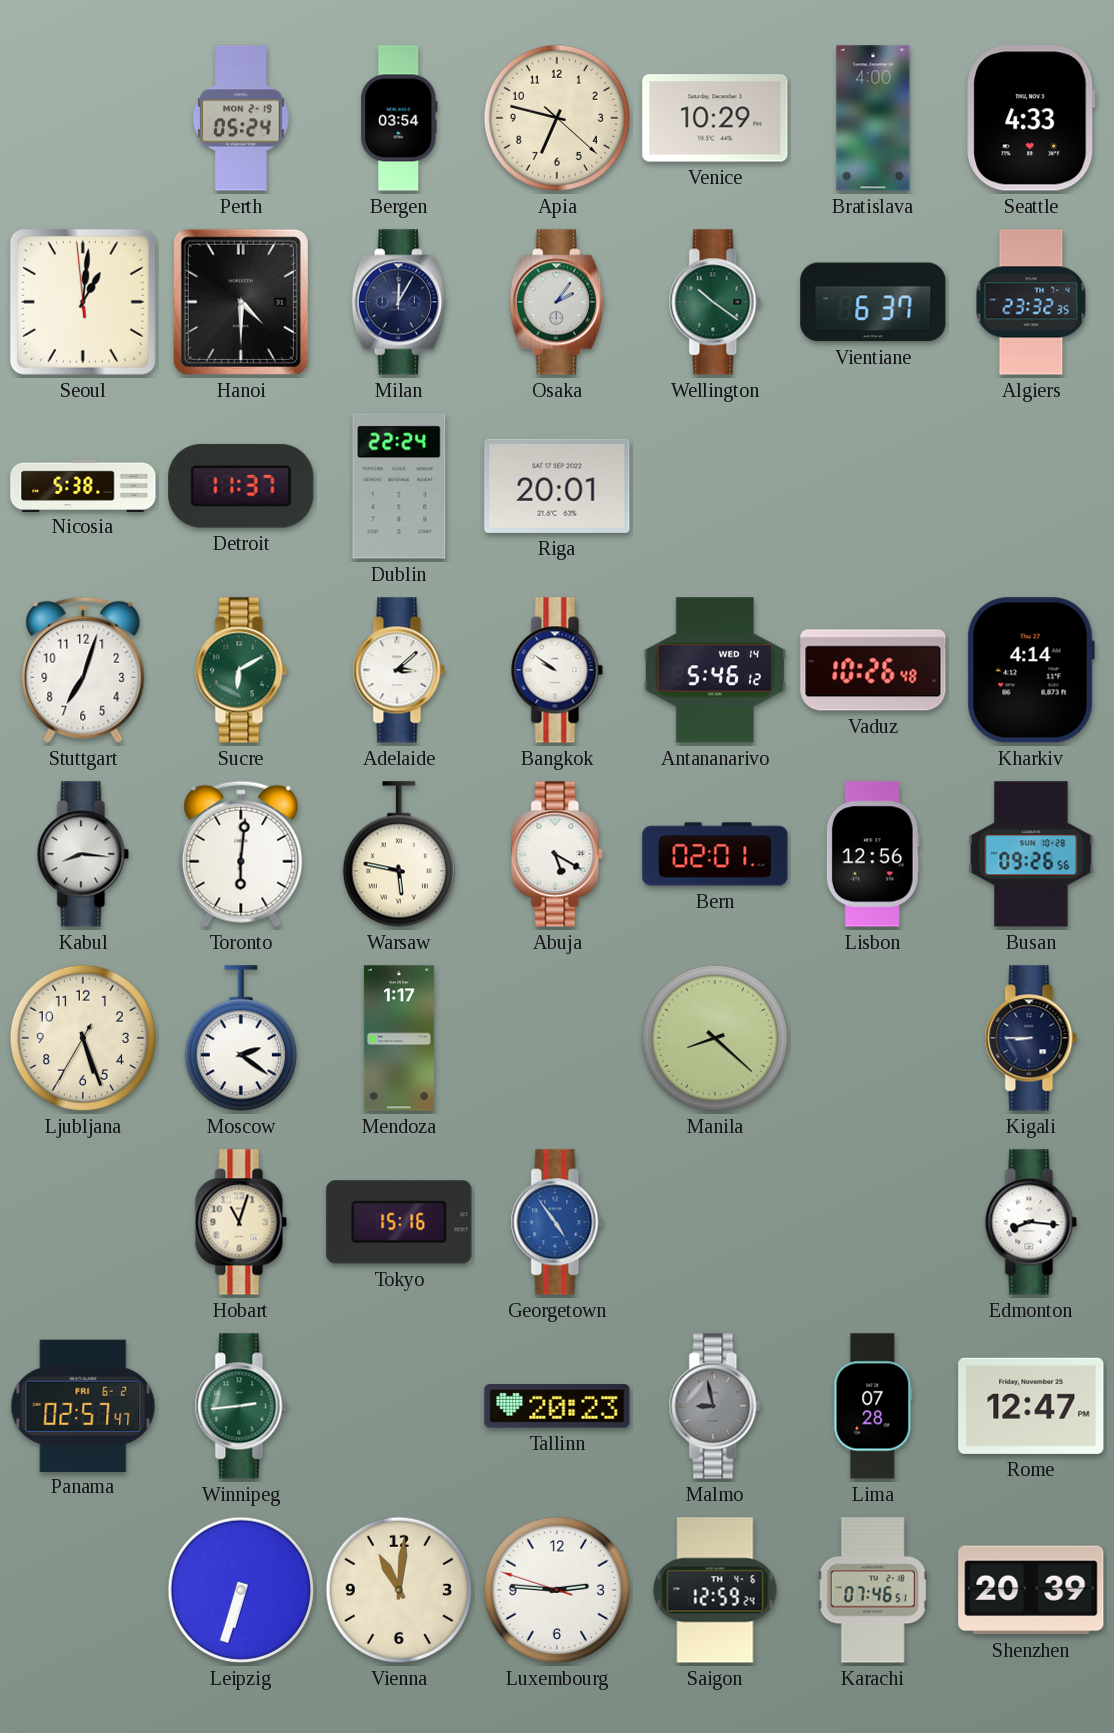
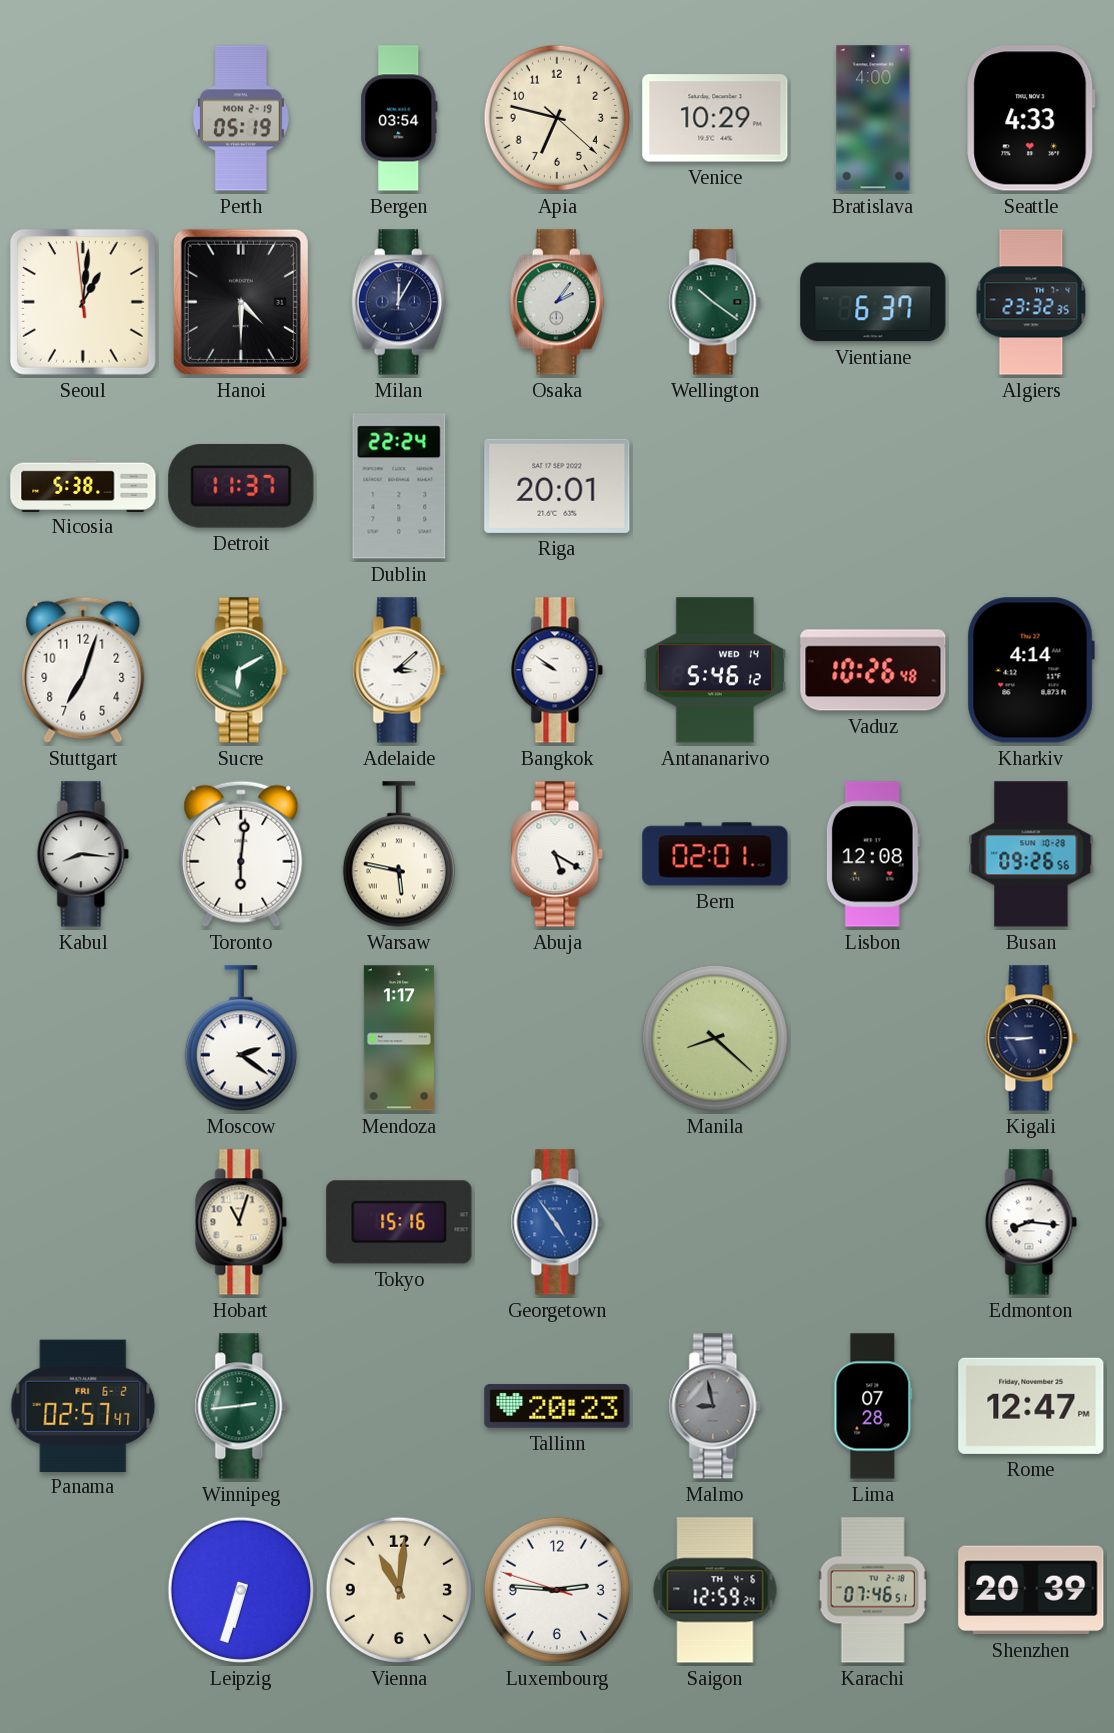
Perth: 05:24 -> 05:19
Lisbon: 12:56 -> 12:08
Ljubljana: 5:26 -> none
